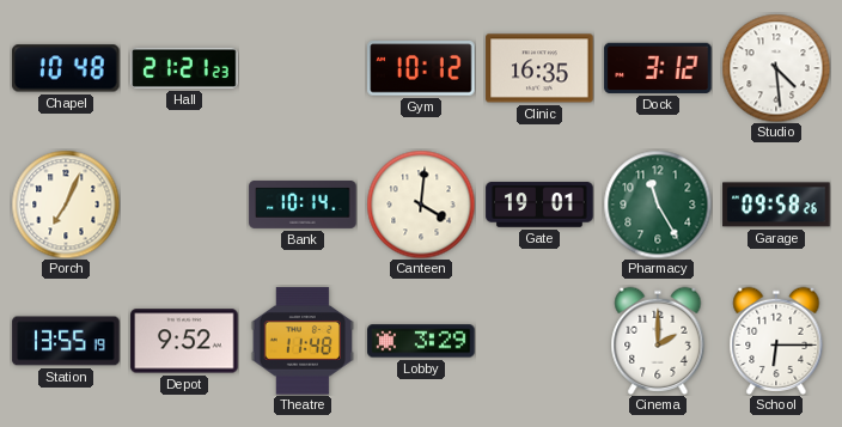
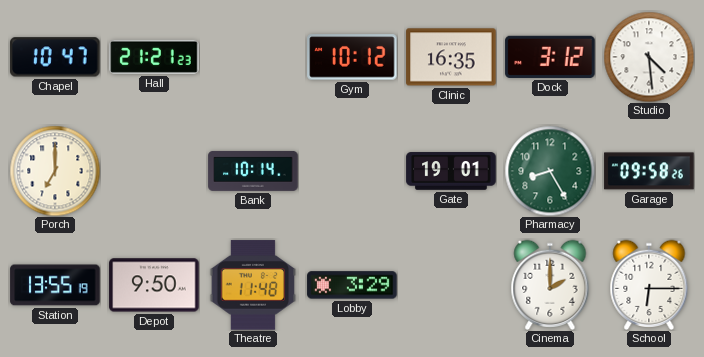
Chapel: 10:48 -> 10:47
Porch: 7:04 -> 7:00
Canteen: 4:01 -> none
Pharmacy: 11:25 -> 8:25
Depot: 9:52 -> 9:50
